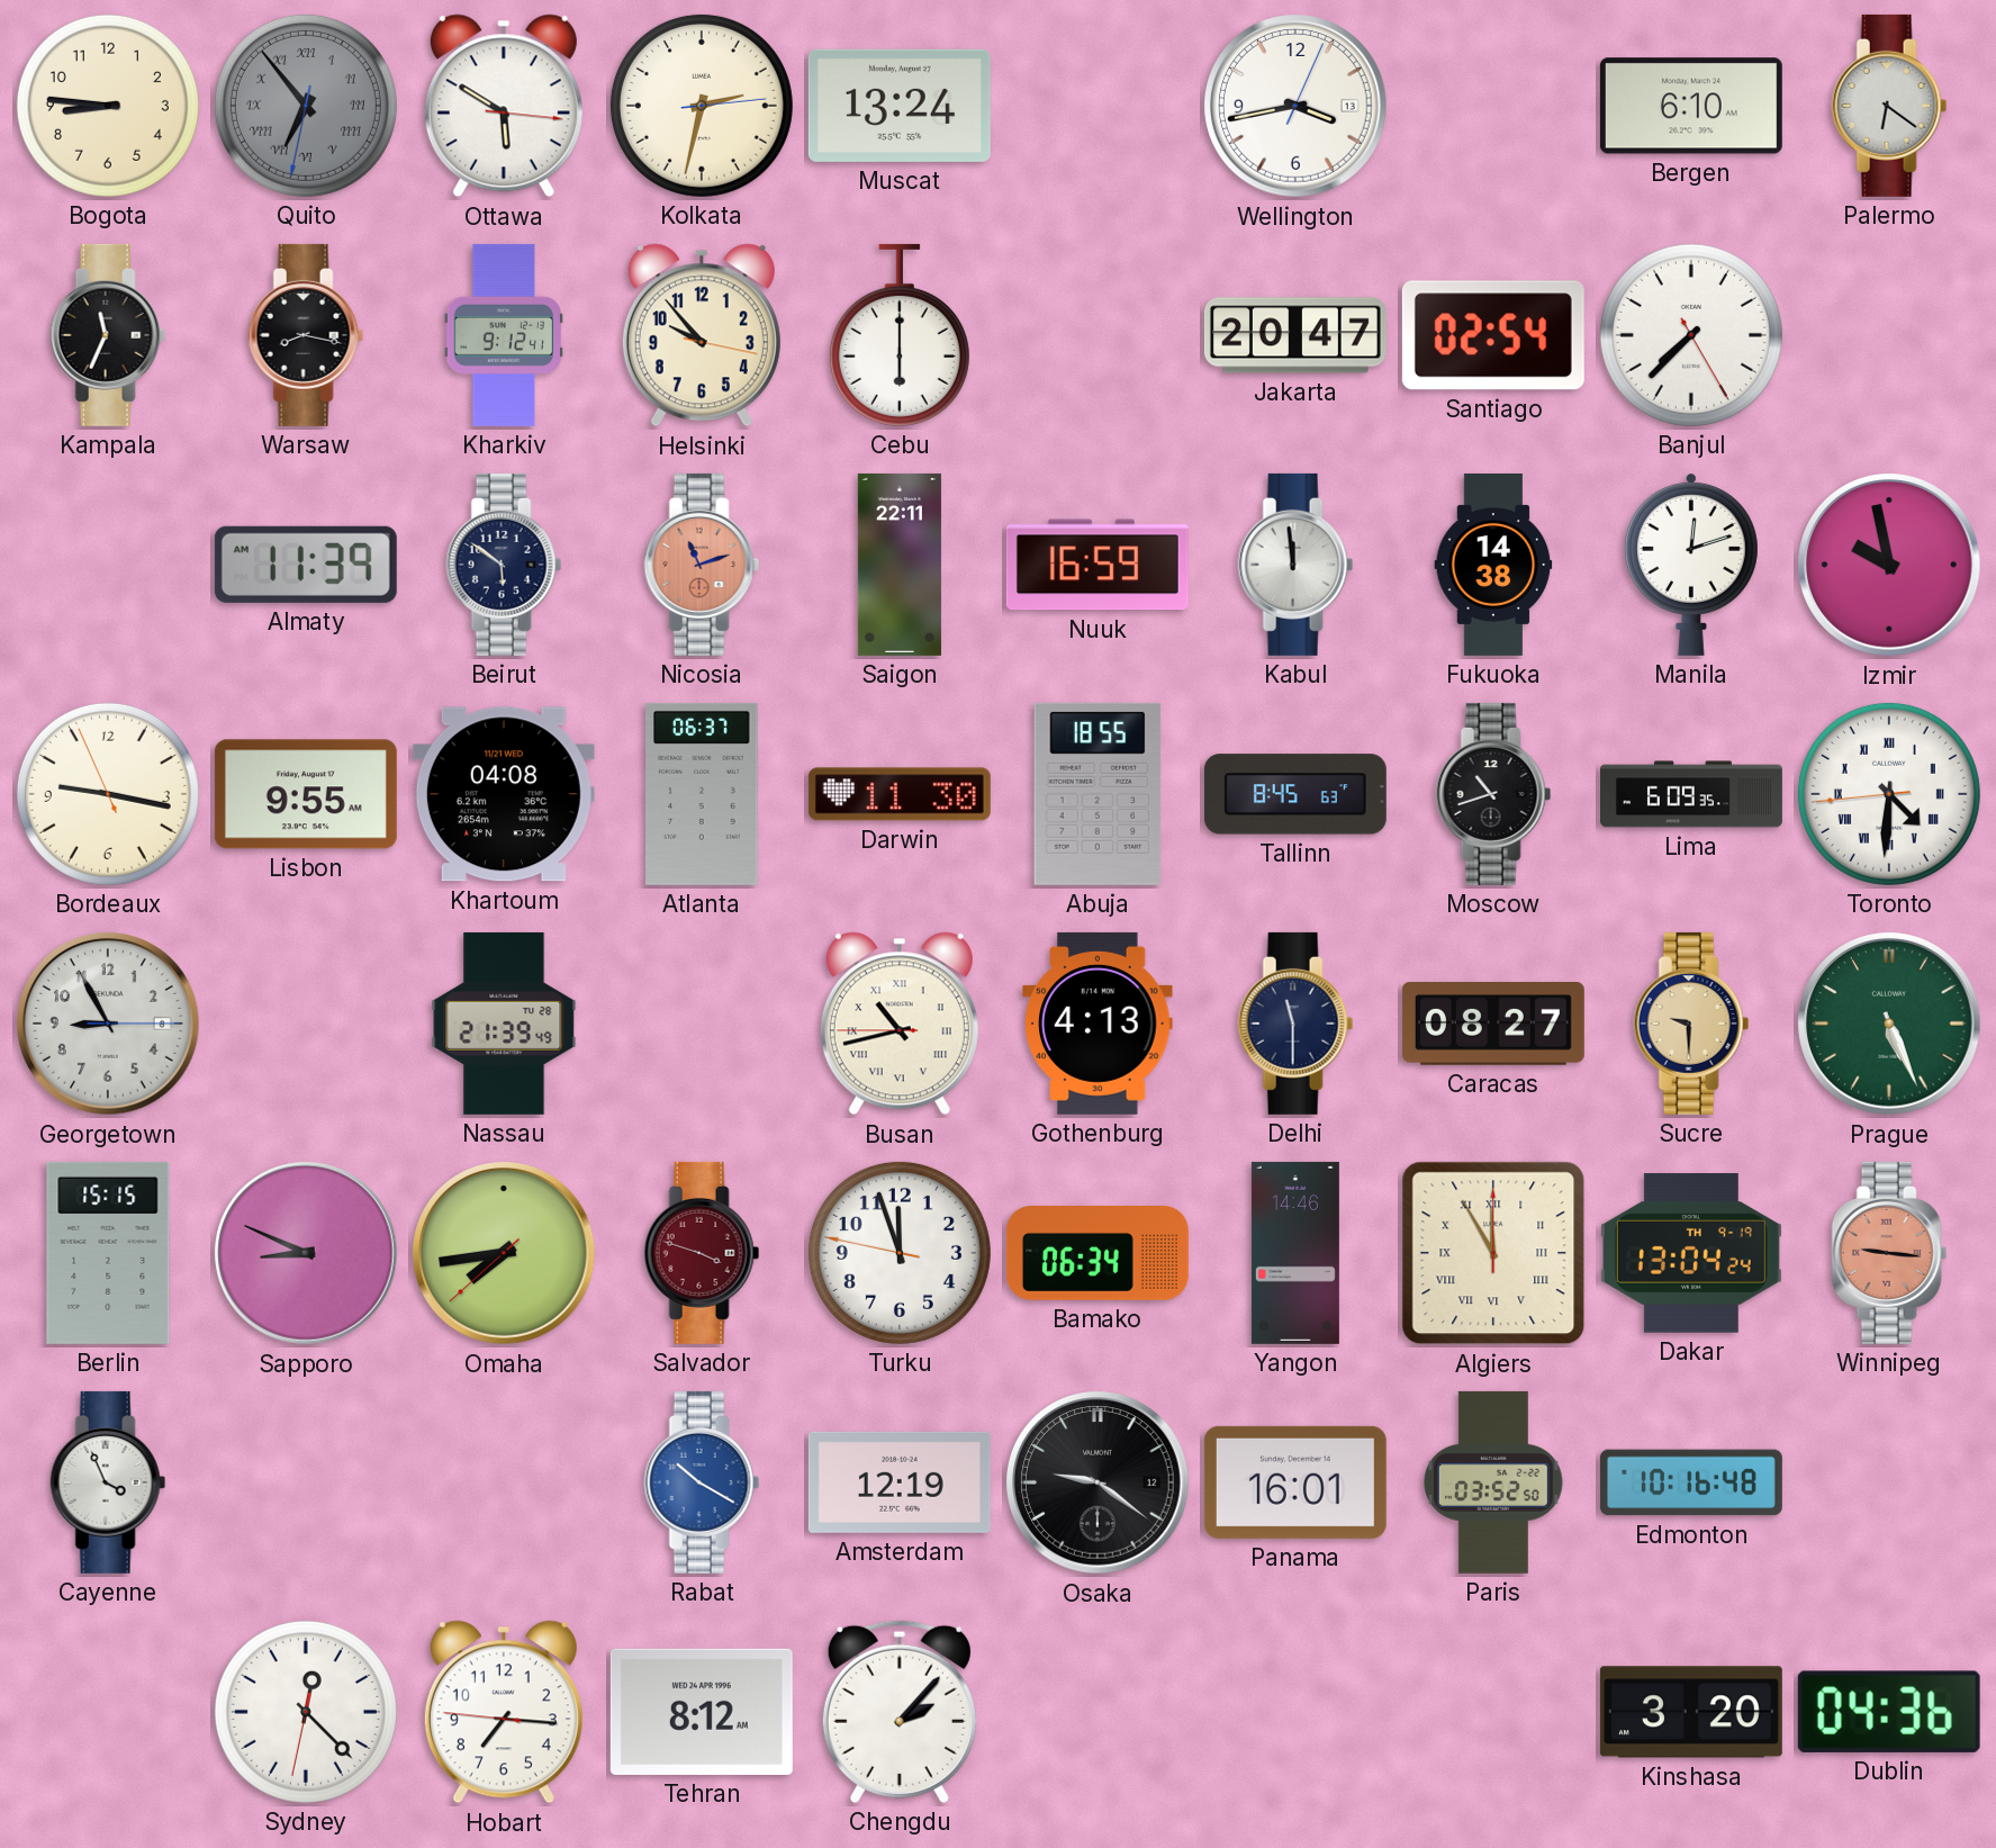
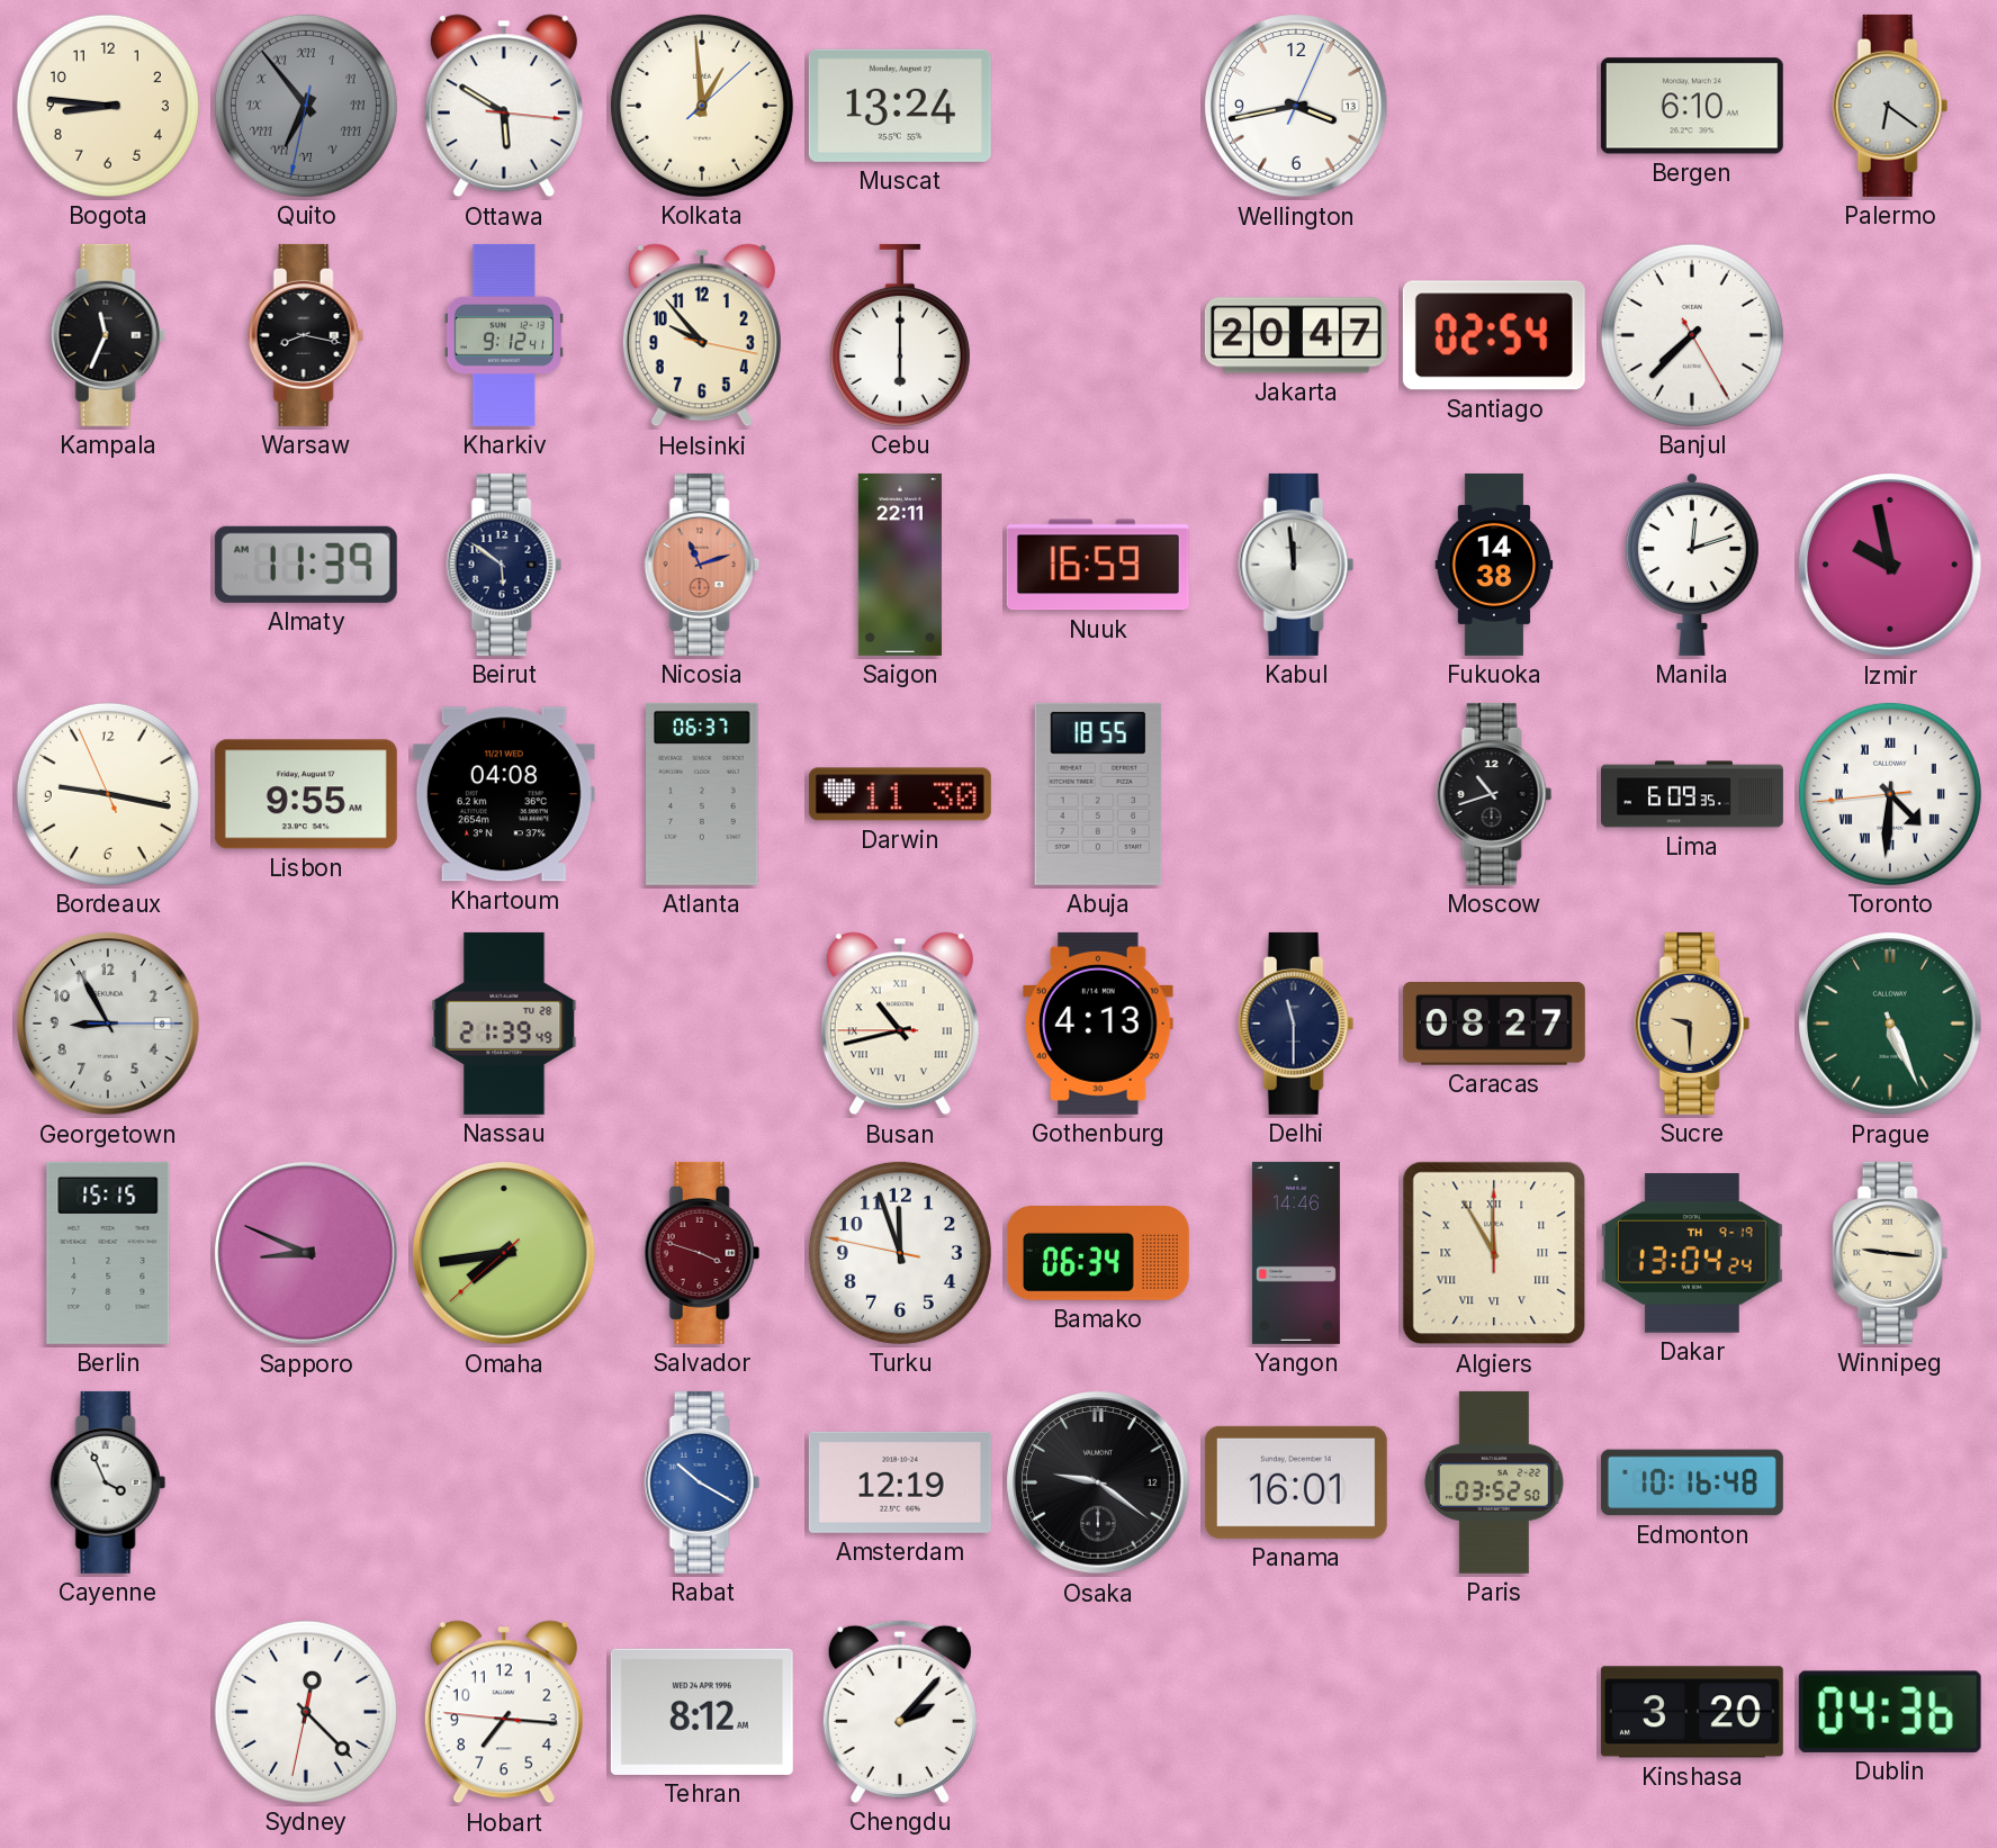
Kolkata: 2:32 -> 12:59
Tallinn: 8:45 -> none
Winnipeg dial: salmon -> cream
